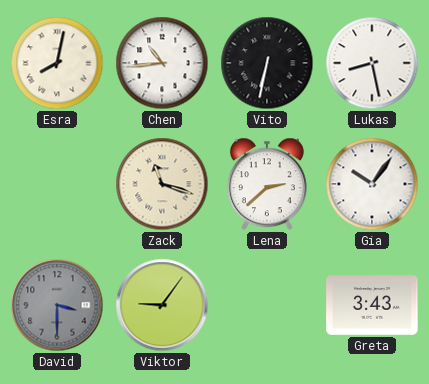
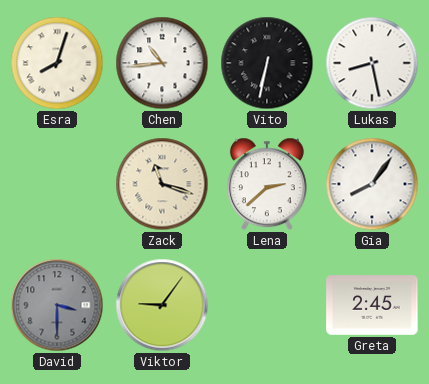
Esra: 8:02 -> 8:03
Gia: 10:06 -> 8:06
Greta: 3:43 -> 2:45
